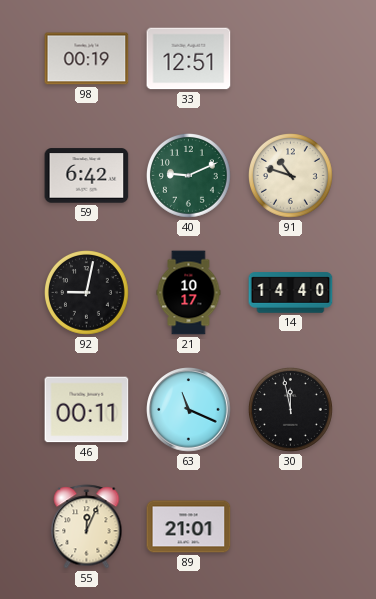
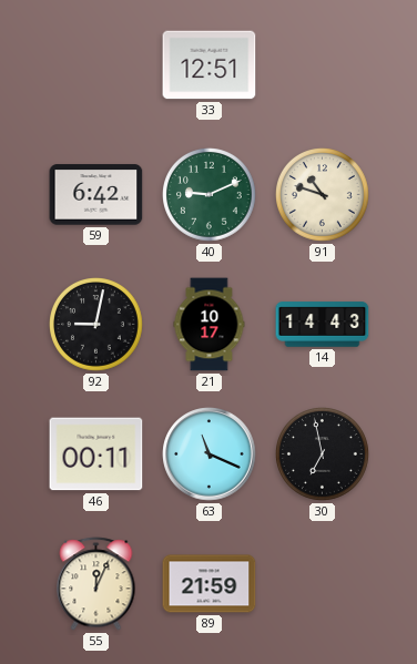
98: 00:19 -> none
14: 14:40 -> 14:43
30: 11:58 -> 6:58
89: 21:01 -> 21:59
